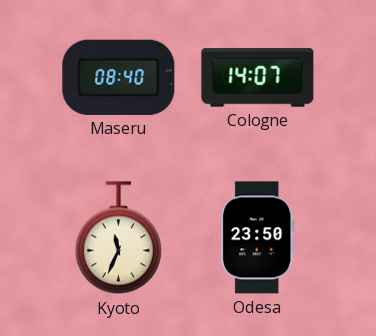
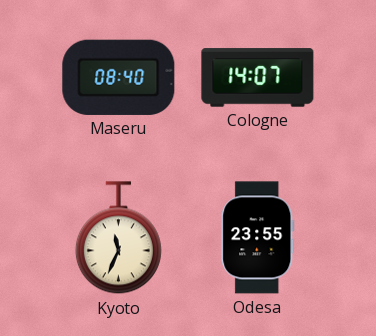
Odesa: 23:50 -> 23:55
